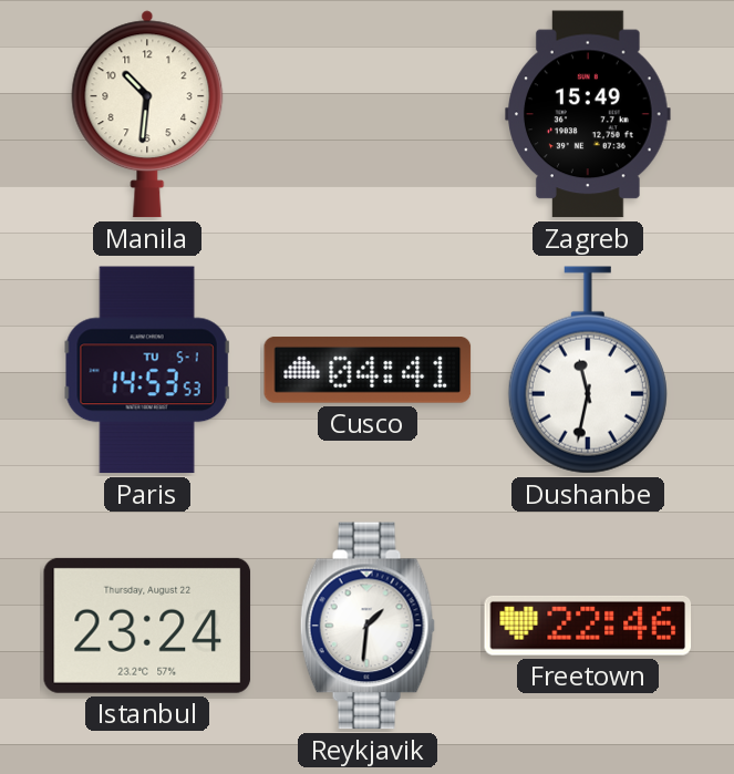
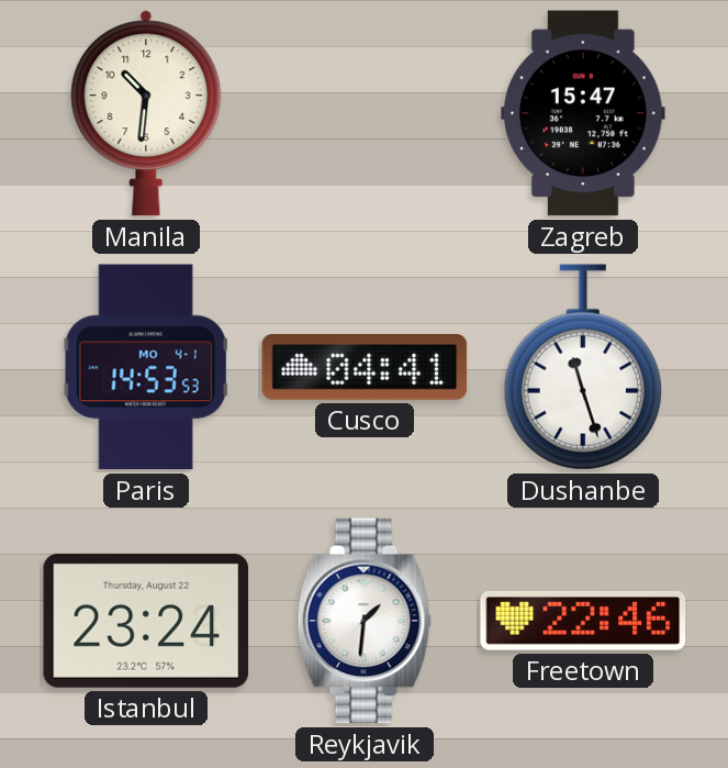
Zagreb: 15:49 -> 15:47
Paris date: TU 5-1 -> MO 4-1
Dushanbe: 11:32 -> 11:27
